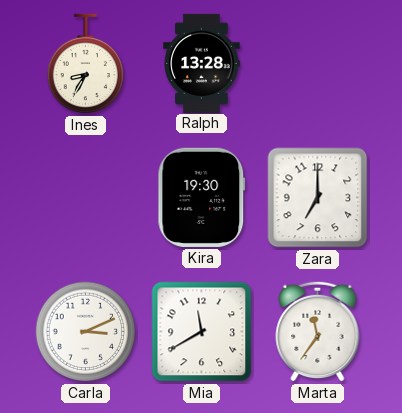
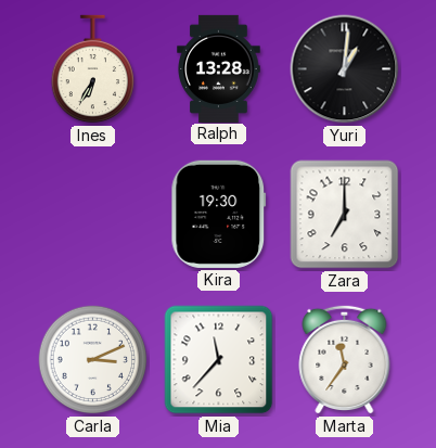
Ines: 8:35 -> 6:35
Yuri: none -> 1:01
Mia: 11:40 -> 11:37
